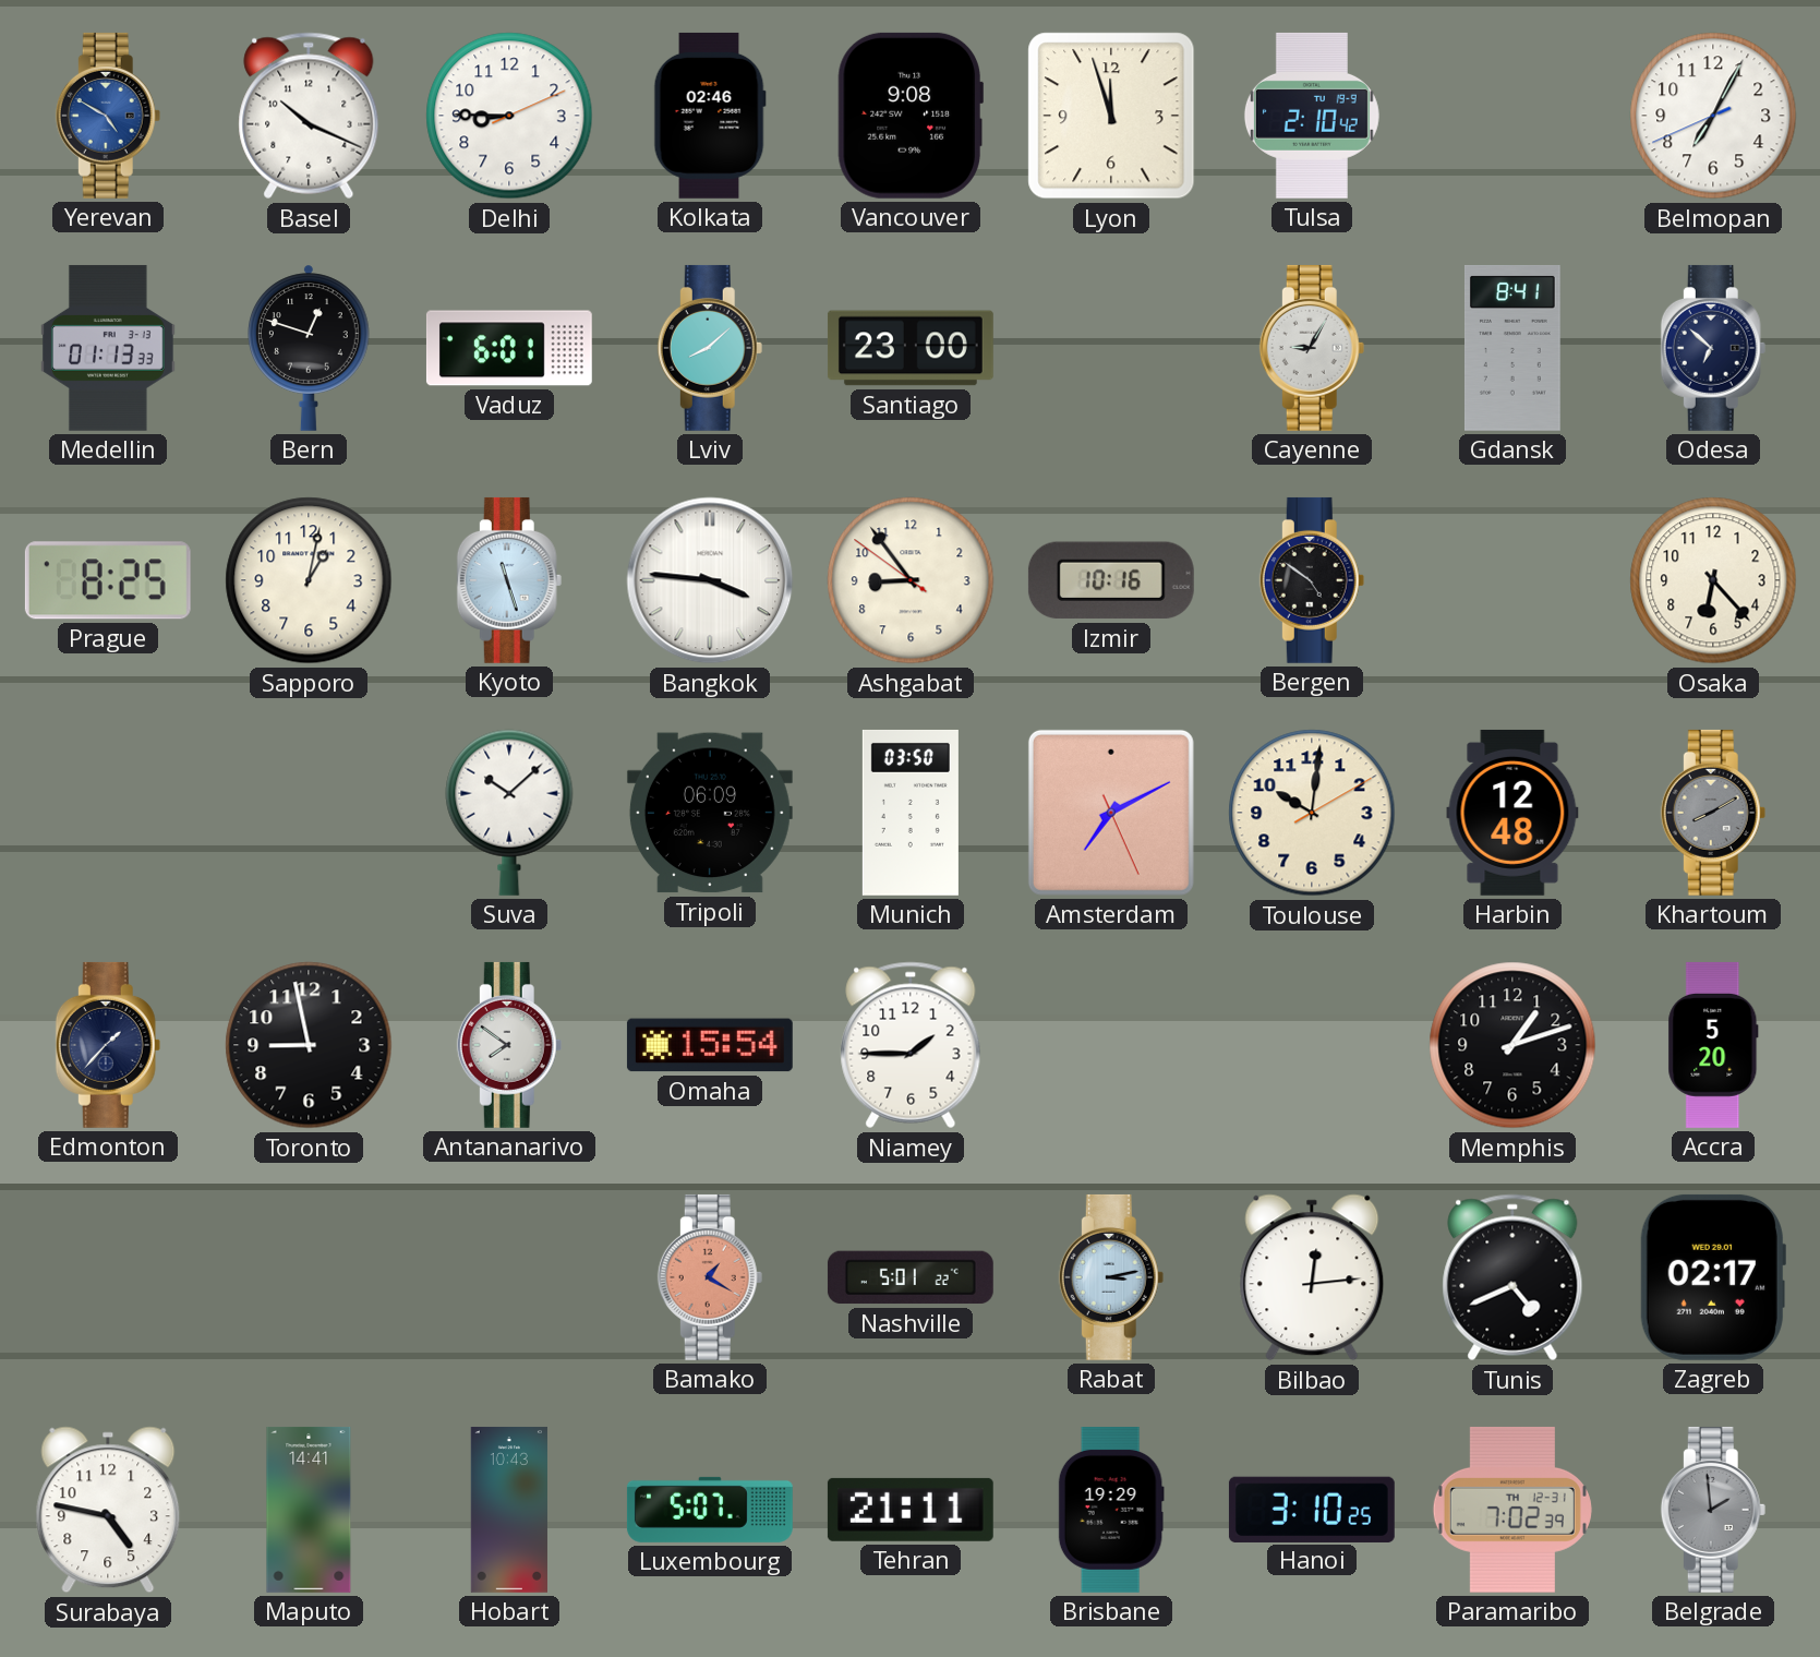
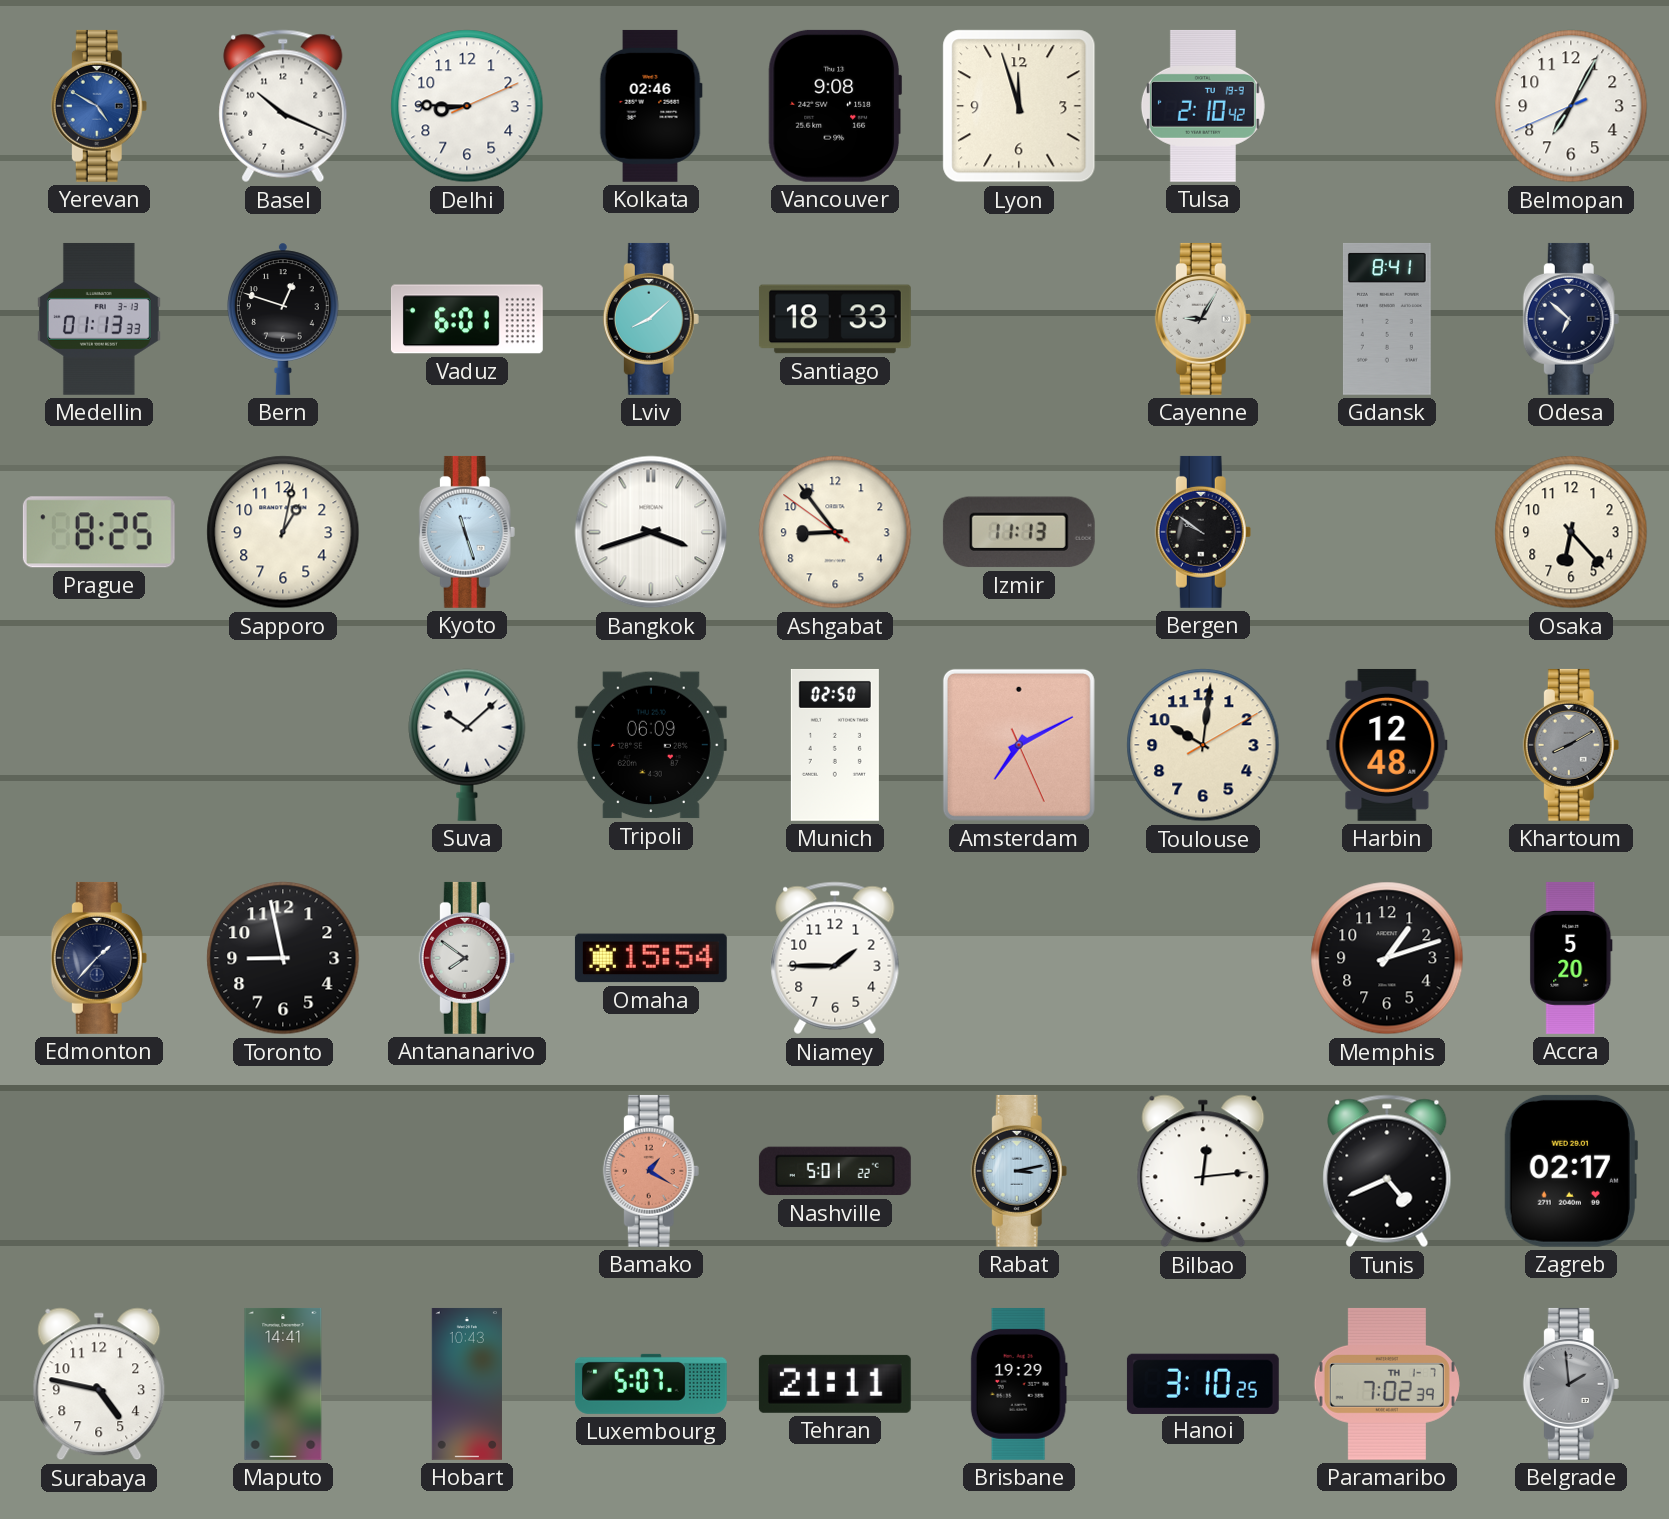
Santiago: 23:00 -> 18:33
Bangkok: 3:46 -> 3:42
Izmir: 10:16 -> 11:13
Bergen: 4:51 -> 9:51
Munich: 03:50 -> 02:50
Paramaribo date: TH 12-31 -> TH 1-7
